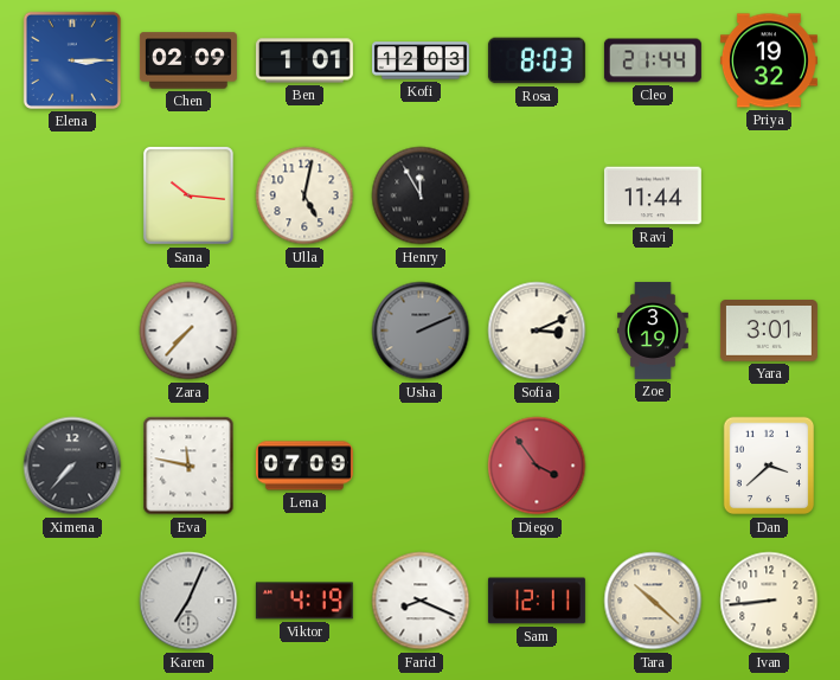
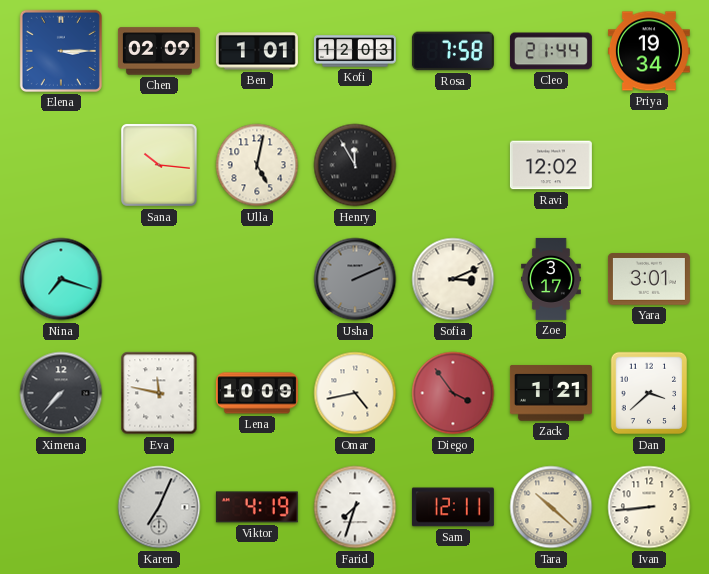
Rosa: 8:03 -> 7:58
Priya: 19:32 -> 19:34
Ravi: 11:44 -> 12:02
Nina: none -> 7:18
Zara: 7:37 -> none
Zoe: 3:19 -> 3:17
Lena: 07:09 -> 10:09
Omar: none -> 4:43
Zack: none -> 1:21
Farid: 8:19 -> 7:33
